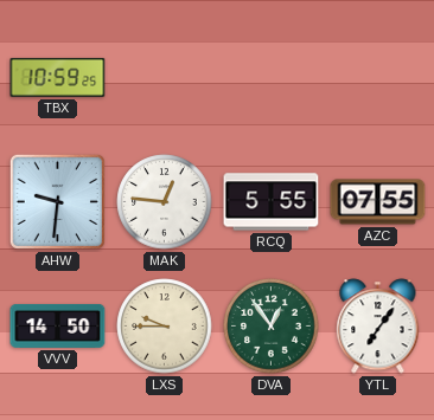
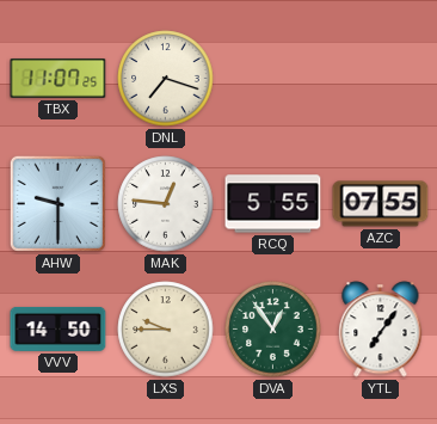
TBX: 10:59 -> 11:07
DNL: none -> 7:18
AHW: 9:31 -> 9:30
